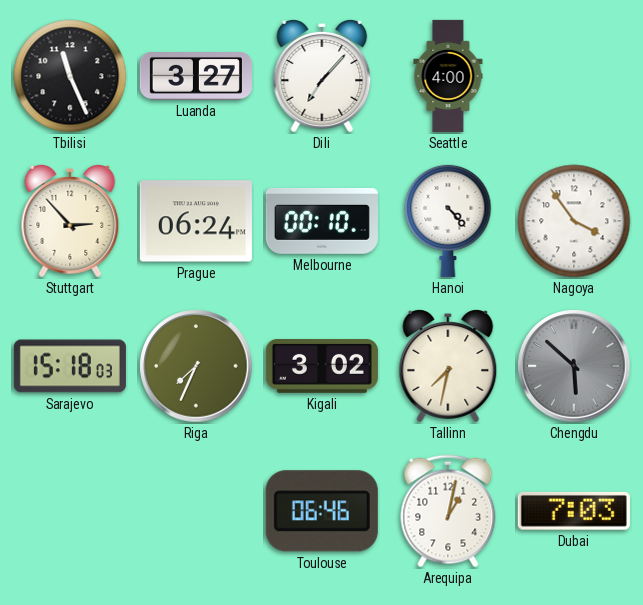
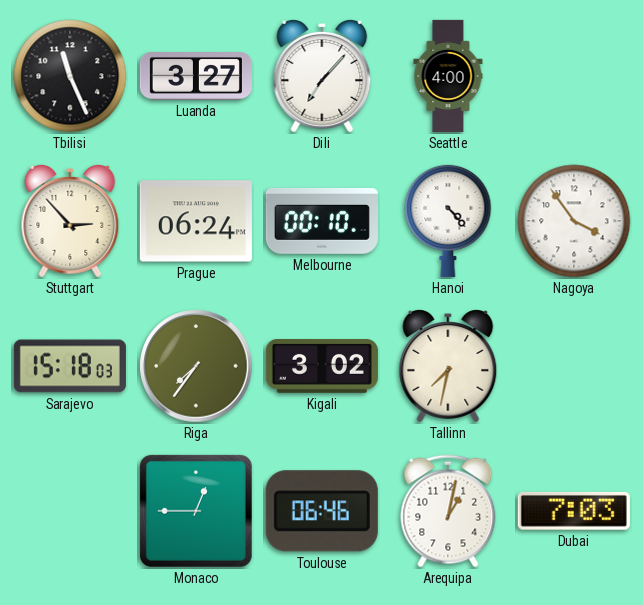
Riga: 7:34 -> 7:36
Chengdu: 5:52 -> none
Monaco: none -> 12:45
